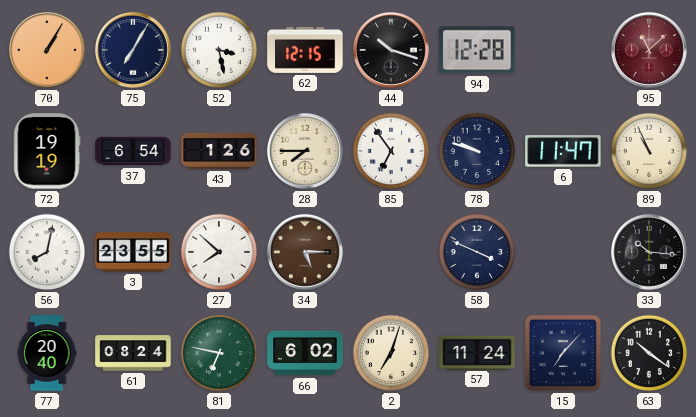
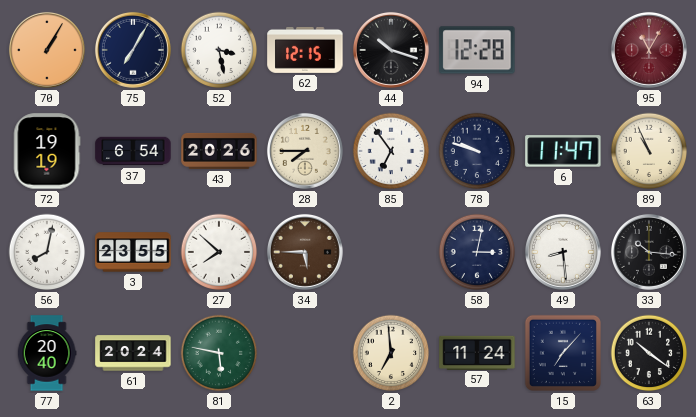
95: 11:08 -> 11:05
43: 1:26 -> 20:26
34: 5:15 -> 5:45
58: 3:49 -> 3:02
49: none -> 8:29
61: 08:24 -> 20:24
81: 6:47 -> 5:47
66: 6:02 -> none
2: 7:03 -> 6:59
